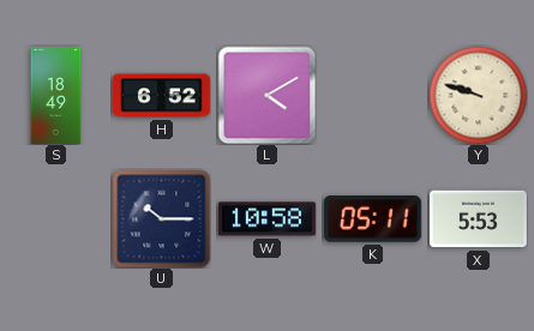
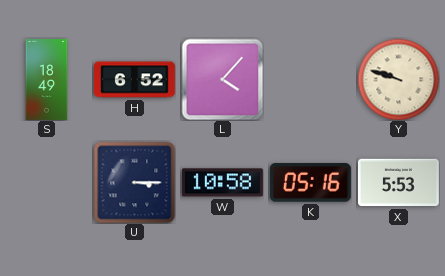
L: 4:10 -> 4:07
U: 10:15 -> 3:15
K: 05:11 -> 05:16
